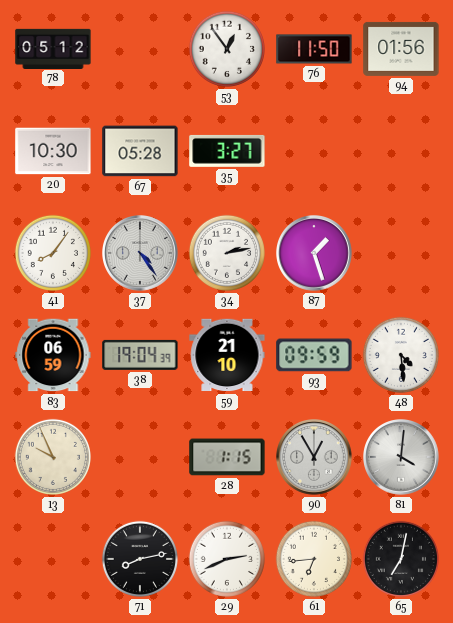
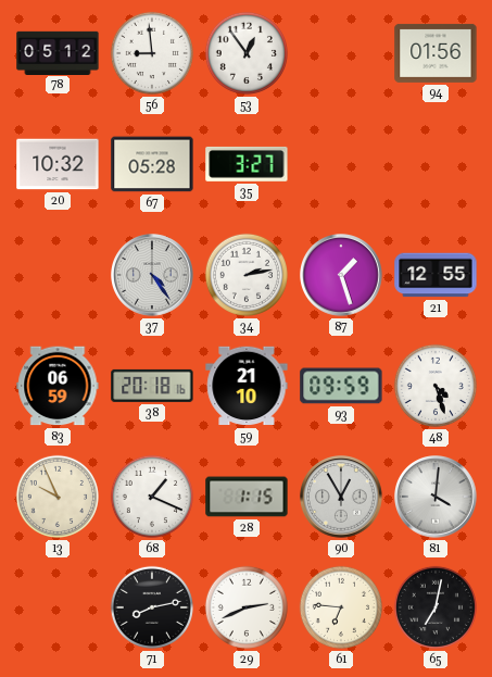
56: none -> 8:59
76: 11:50 -> none
20: 10:30 -> 10:32
41: 8:06 -> none
21: none -> 12:55
38: 19:04 -> 20:18
48: 4:29 -> 4:27
68: none -> 1:19
61: 6:44 -> 6:46
